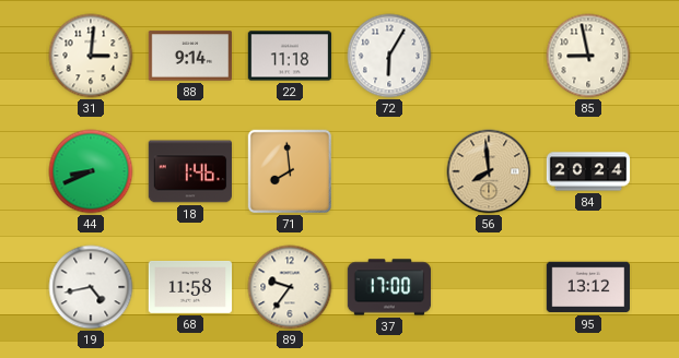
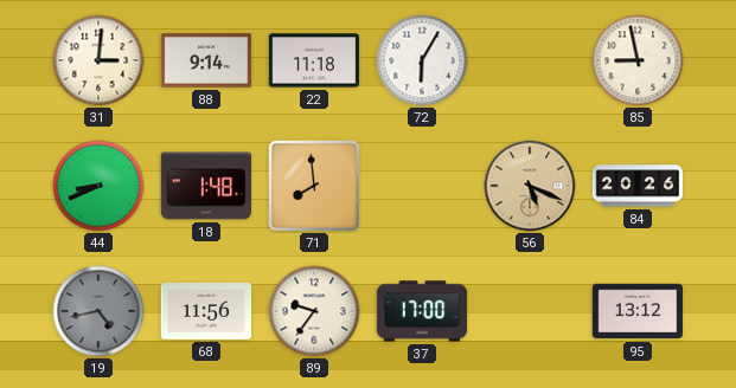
18: 1:46 -> 1:48
56: 7:59 -> 5:19
84: 20:24 -> 20:26
19 dial: white -> grey
68: 11:58 -> 11:56
